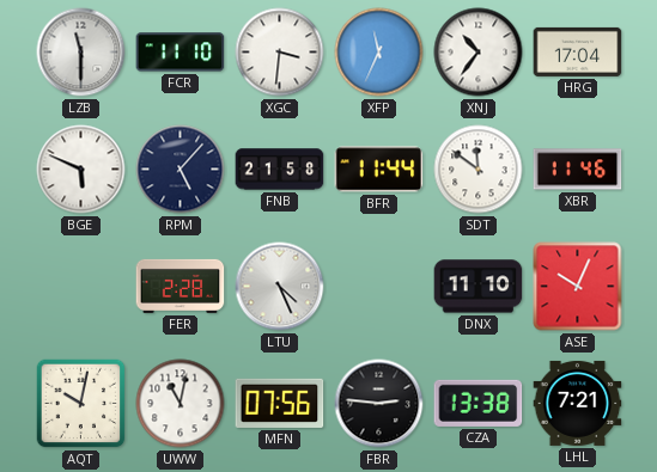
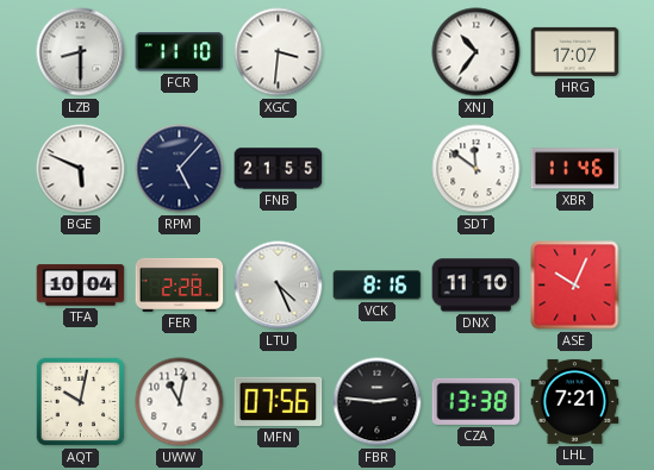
LZB: 11:30 -> 8:30
XFP: 11:34 -> none
HRG: 17:04 -> 17:07
FNB: 21:58 -> 21:55
BFR: 11:44 -> none
TFA: none -> 10:04
VCK: none -> 8:16
